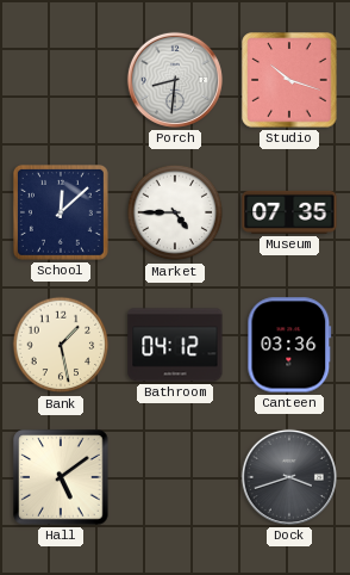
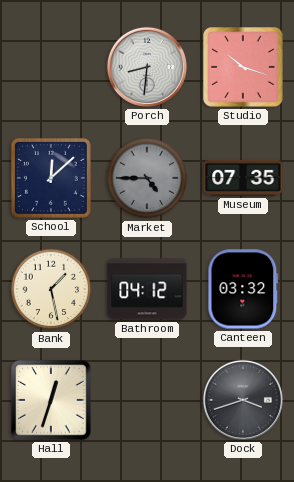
Market dial: white -> grey
Canteen: 03:36 -> 03:32
Hall: 5:09 -> 12:33
